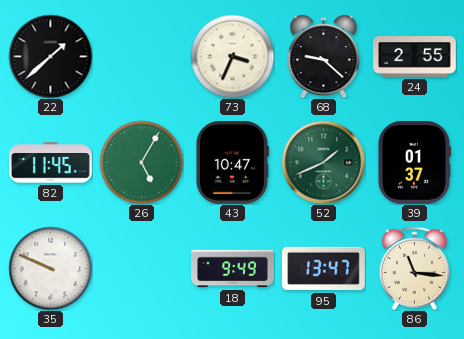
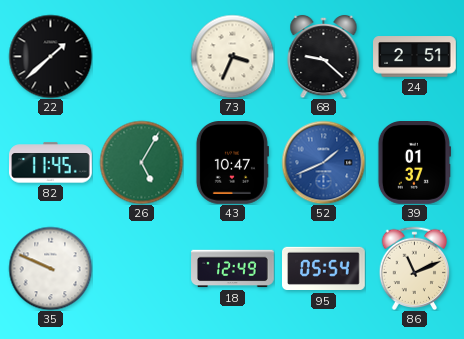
24: 2:55 -> 2:51
52 dial: green -> blue
18: 9:49 -> 12:49
95: 13:47 -> 05:54
86: 11:16 -> 11:11
